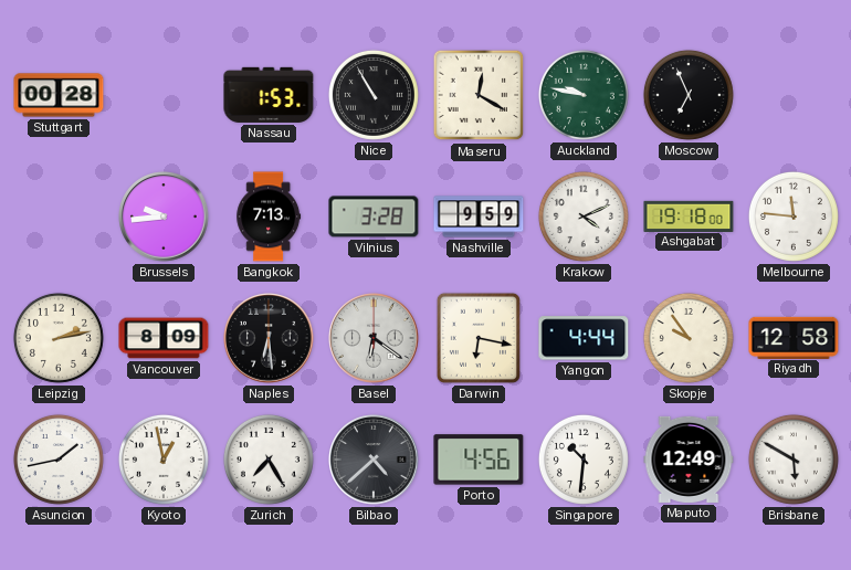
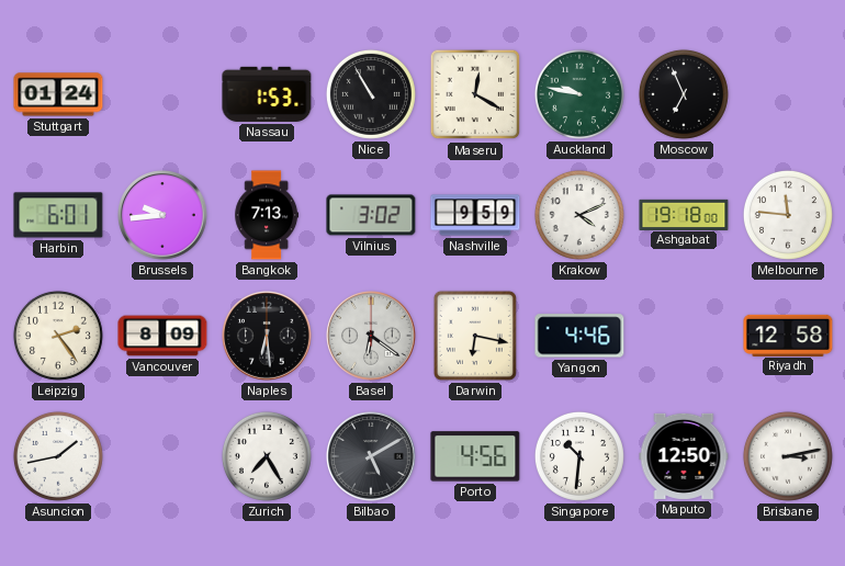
Stuttgart: 00:28 -> 01:24
Harbin: none -> 6:01
Vilnius: 3:28 -> 3:02
Leipzig: 2:13 -> 2:24
Yangon: 4:44 -> 4:46
Skopje: 9:54 -> none
Kyoto: 12:58 -> none
Bilbao: 4:38 -> 5:10
Maputo: 12:49 -> 12:50
Brisbane: 5:50 -> 3:13
